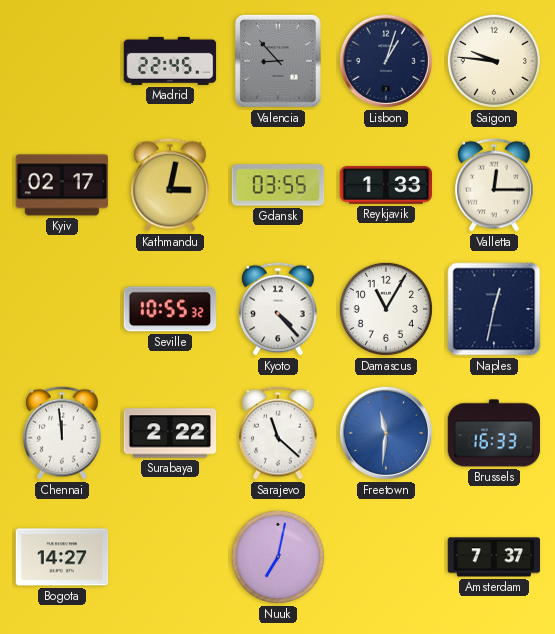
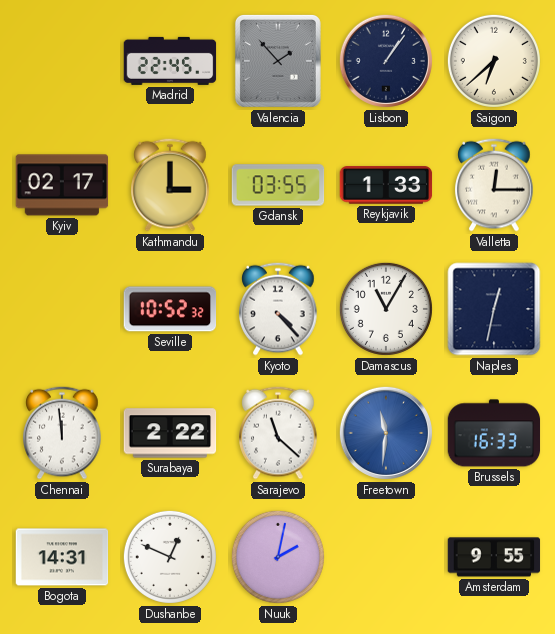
Valencia: 8:53 -> 1:53
Lisbon: 1:03 -> 1:06
Saigon: 9:46 -> 6:38
Kathmandu: 3:02 -> 3:00
Seville: 10:55 -> 10:52
Bogota: 14:27 -> 14:31
Dushanbe: none -> 12:49
Nuuk: 7:02 -> 2:02
Amsterdam: 7:37 -> 9:55
